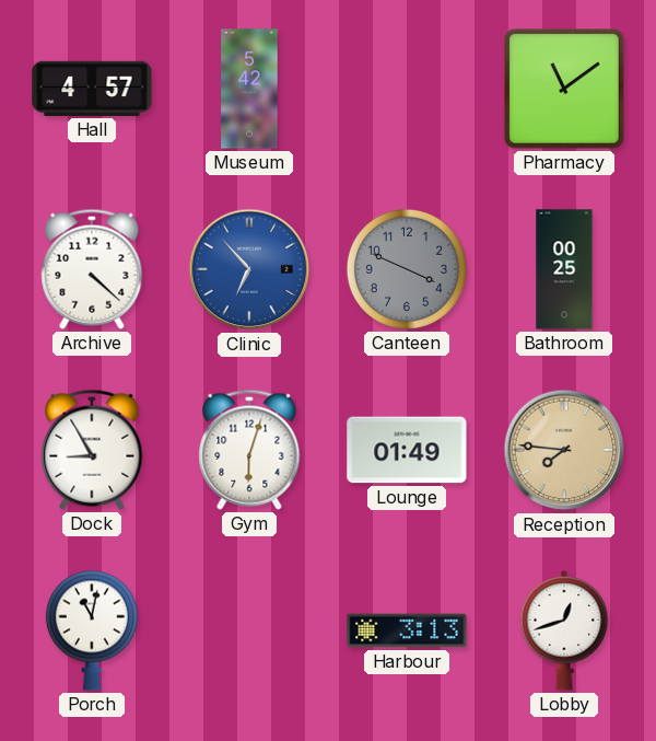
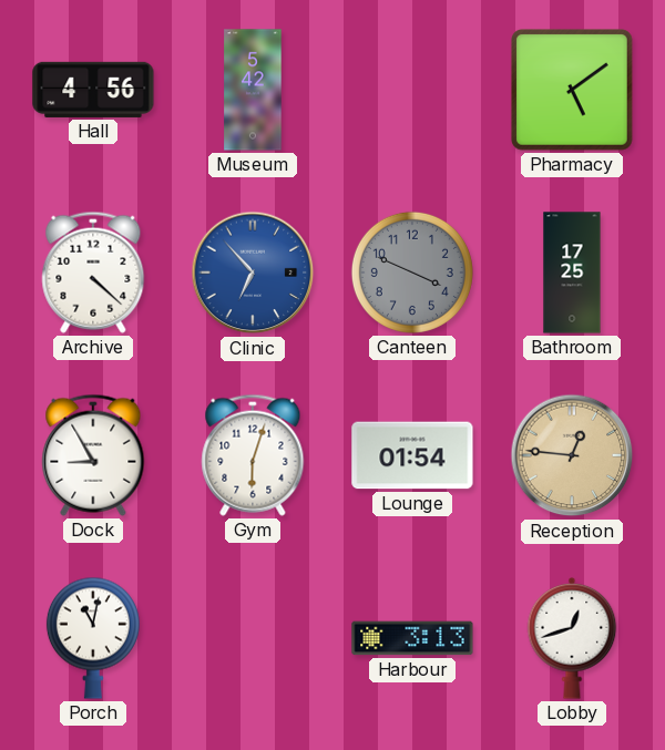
Hall: 4:57 -> 4:56
Pharmacy: 11:09 -> 5:09
Bathroom: 00:25 -> 17:25
Lounge: 01:49 -> 01:54
Reception: 7:46 -> 12:46
